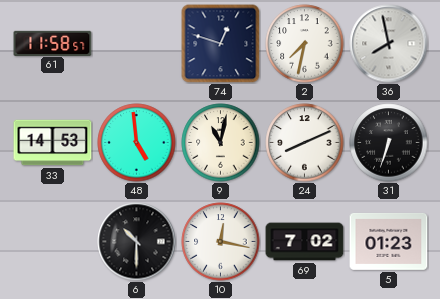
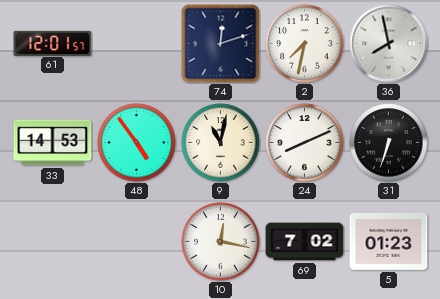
61: 11:58 -> 12:01
74: 12:48 -> 12:12
48: 4:59 -> 4:54
6: 10:30 -> none
